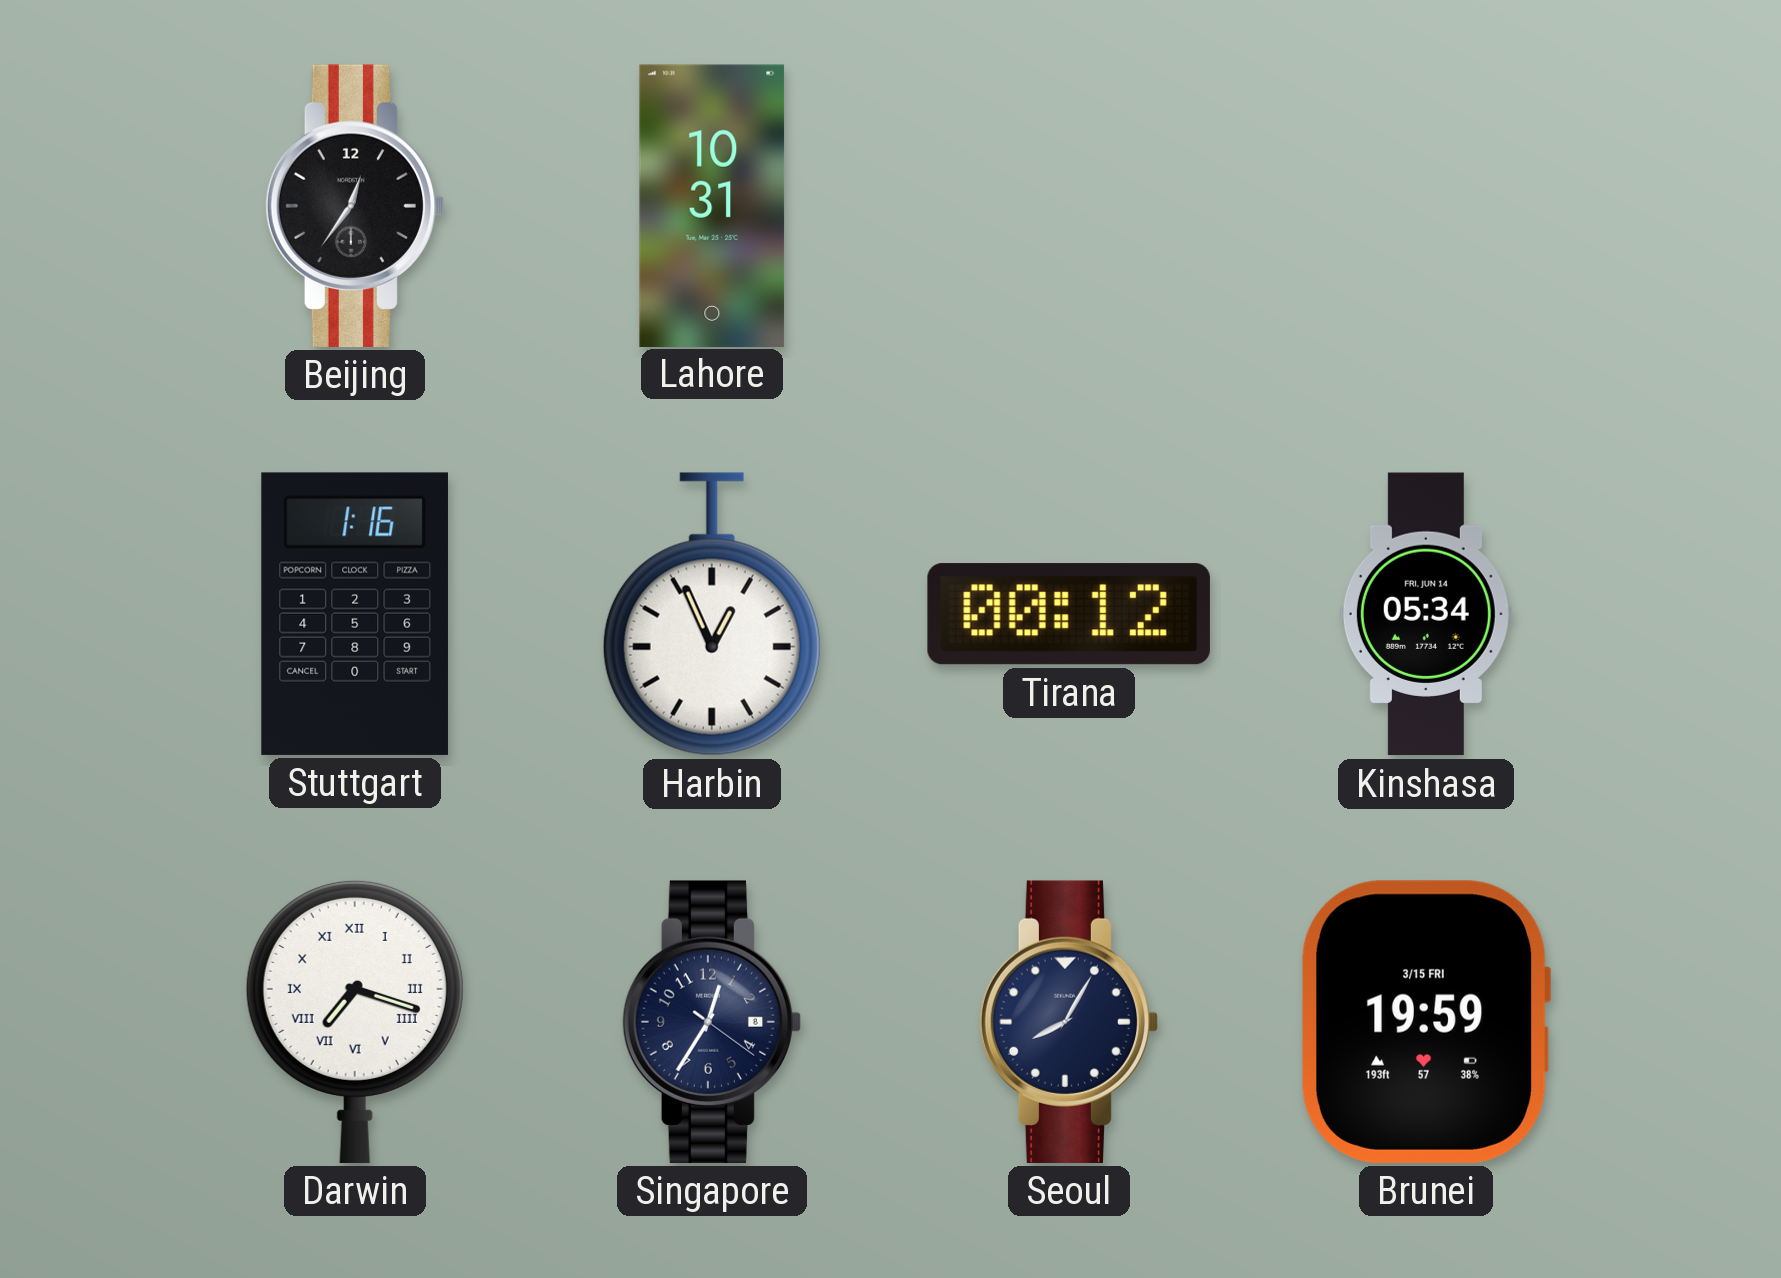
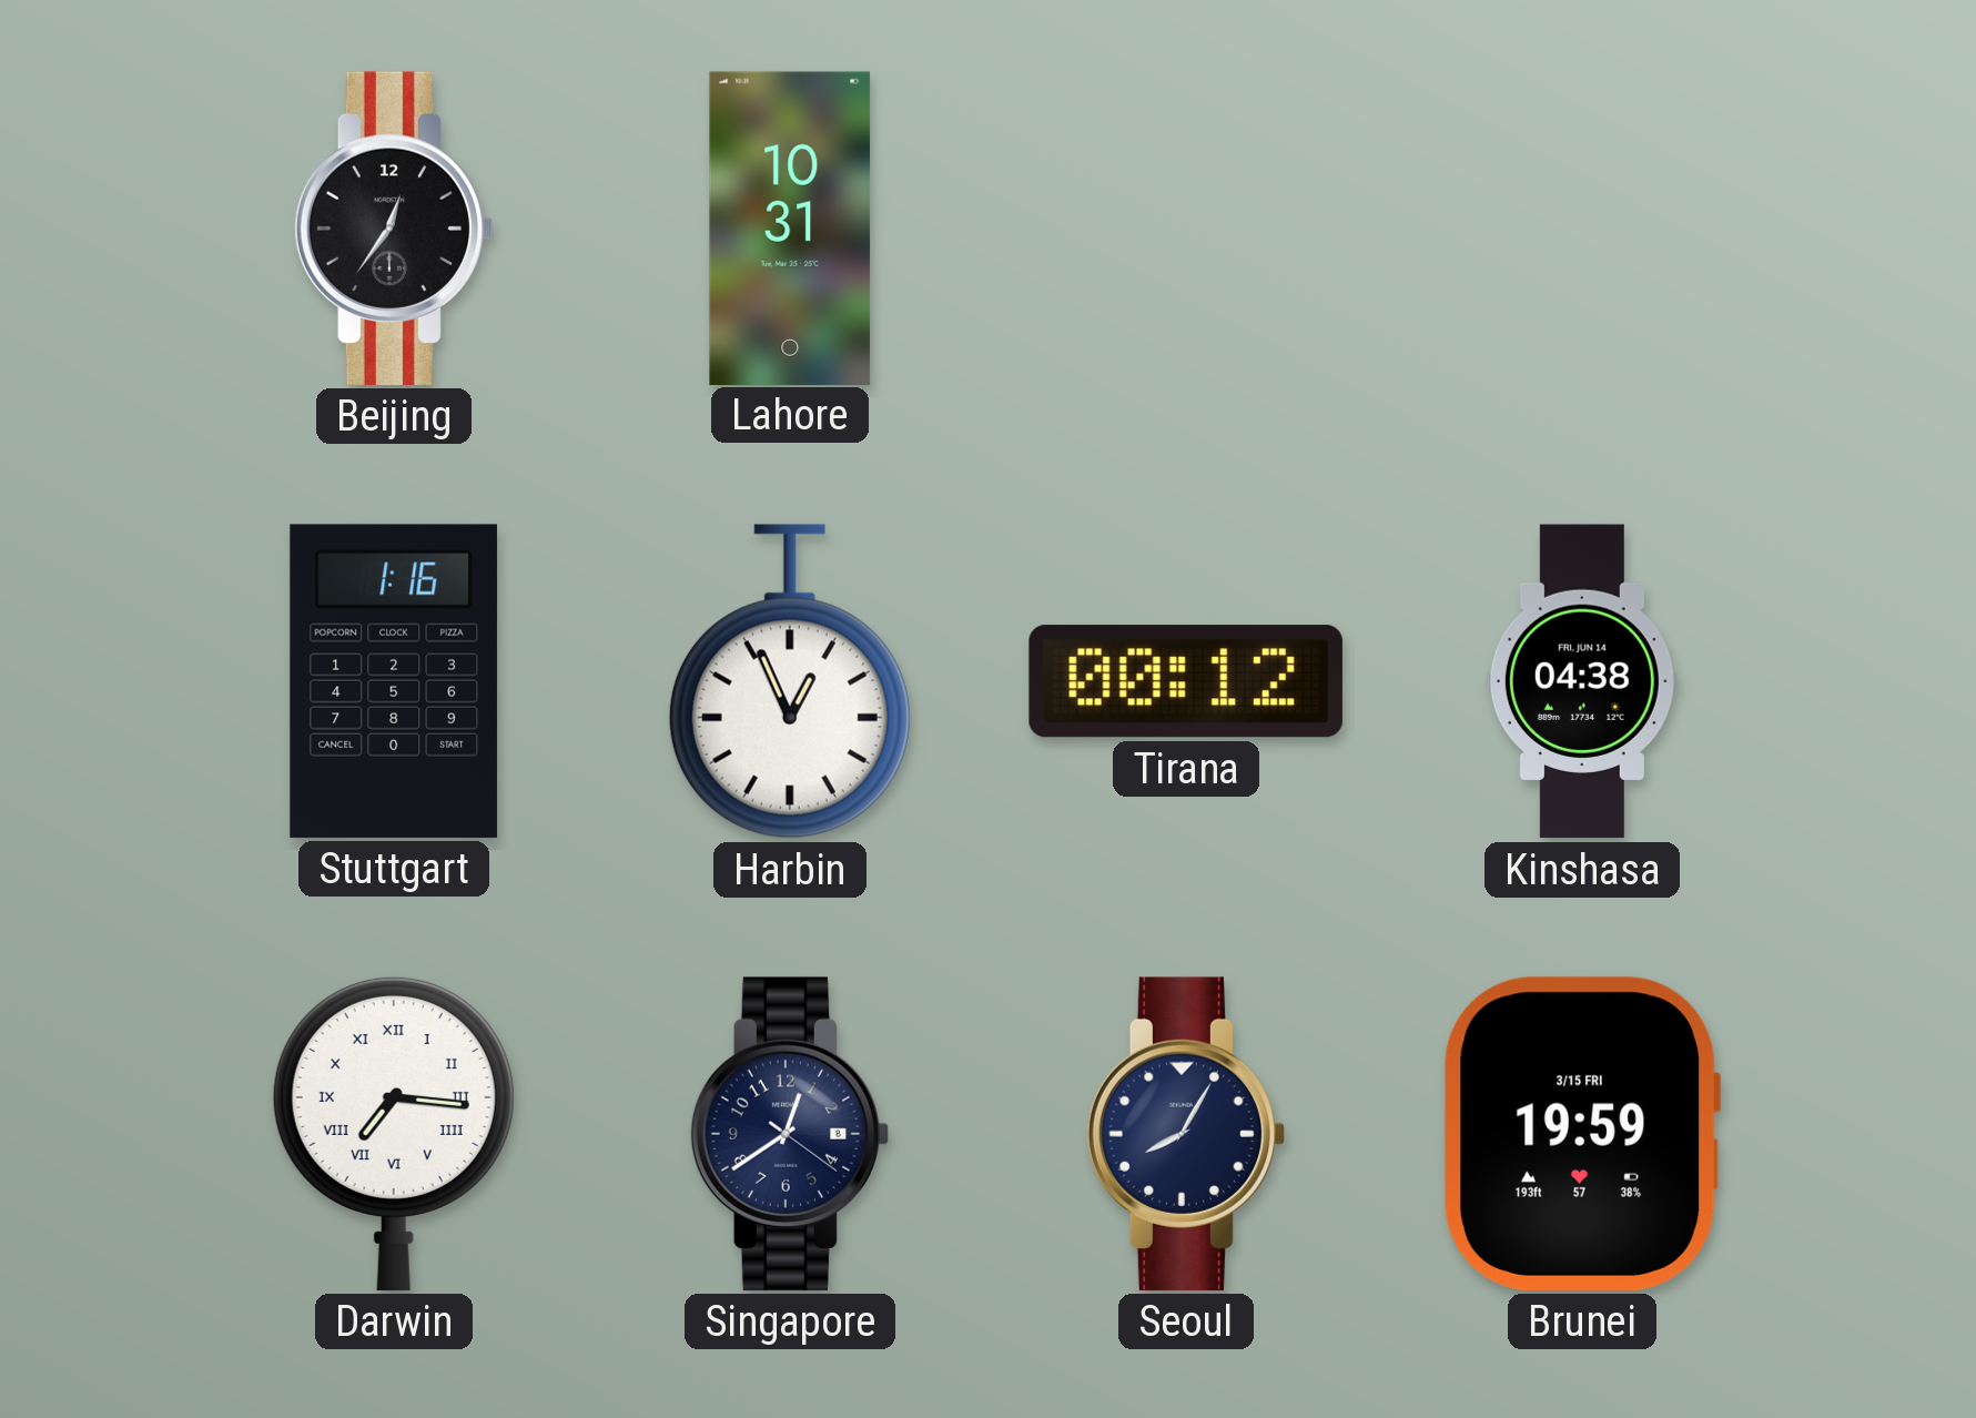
Kinshasa: 05:34 -> 04:38
Darwin: 7:18 -> 7:16
Singapore: 12:35 -> 12:39
